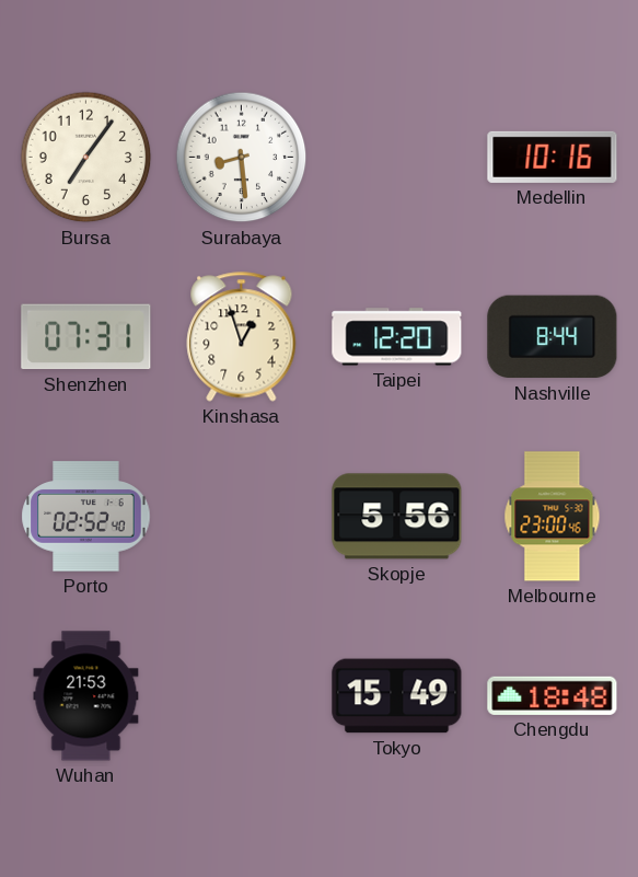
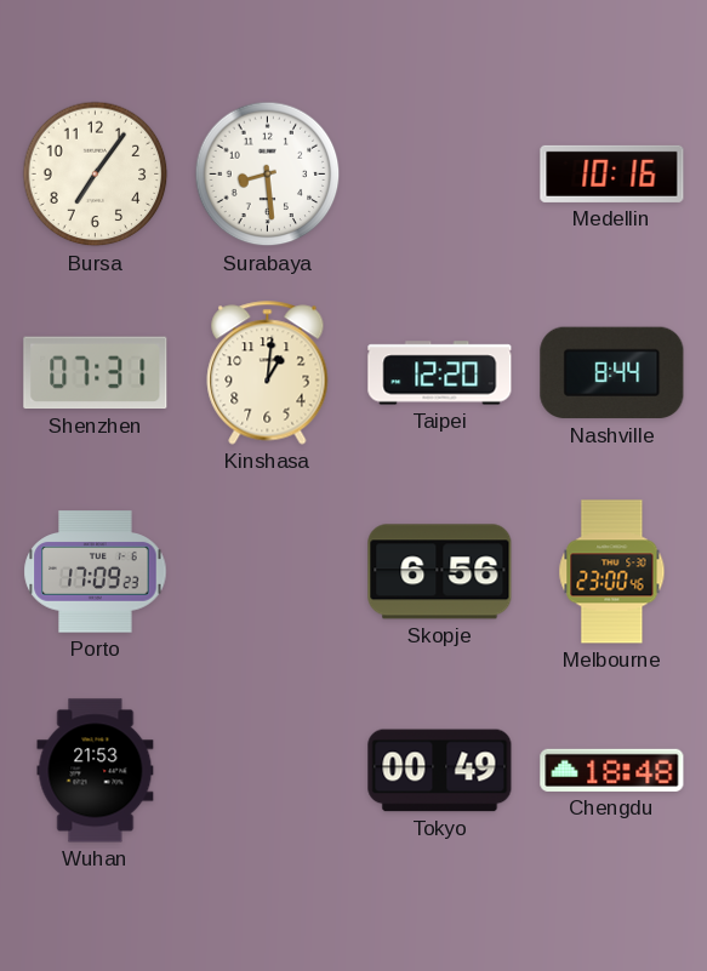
Kinshasa: 12:57 -> 1:01
Porto: 02:52 -> 17:09
Skopje: 5:56 -> 6:56
Tokyo: 15:49 -> 00:49
